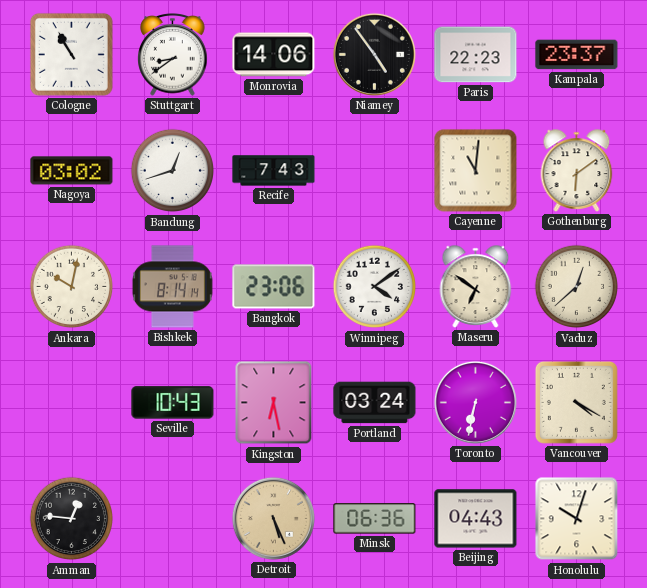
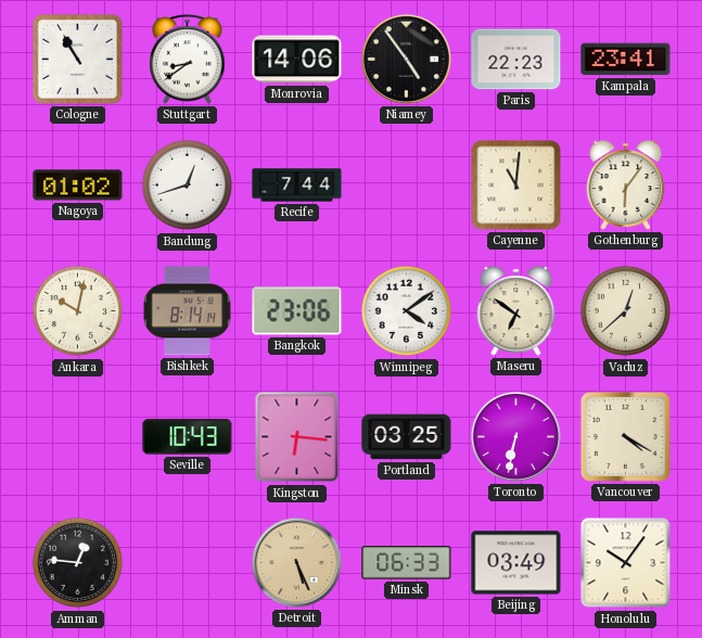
Kampala: 23:37 -> 23:41
Nagoya: 03:02 -> 01:02
Recife: 7:43 -> 7:44
Gothenburg: 6:09 -> 6:06
Kingston: 6:28 -> 6:16
Portland: 03:24 -> 03:25
Minsk: 06:36 -> 06:33
Beijing: 04:43 -> 03:49
Honolulu: 10:03 -> 10:06
